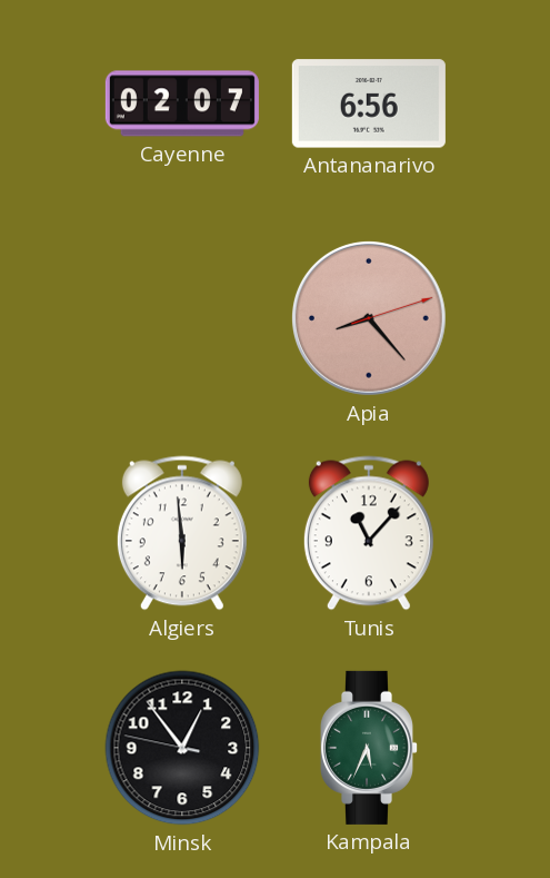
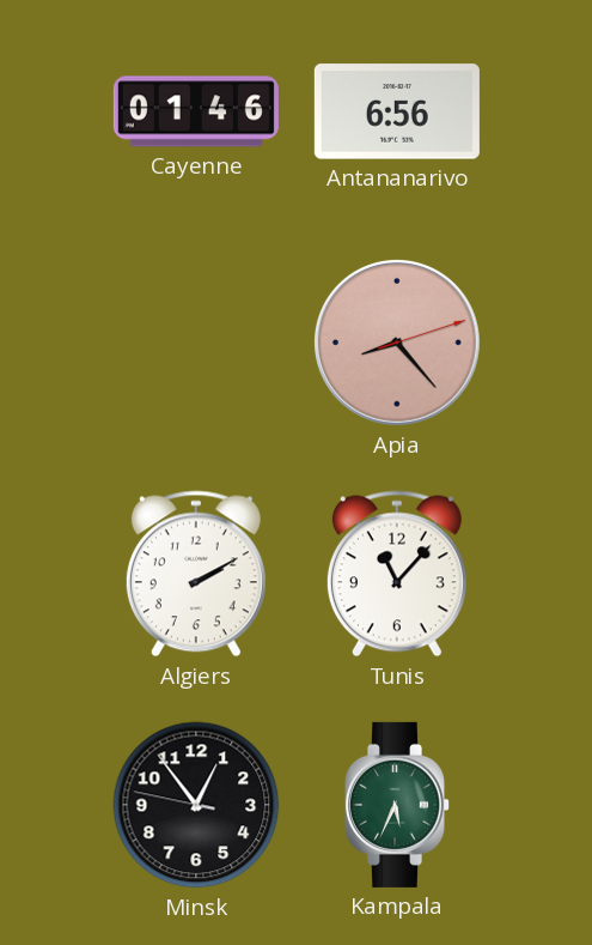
Cayenne: 02:07 -> 01:46
Algiers: 5:59 -> 2:10
